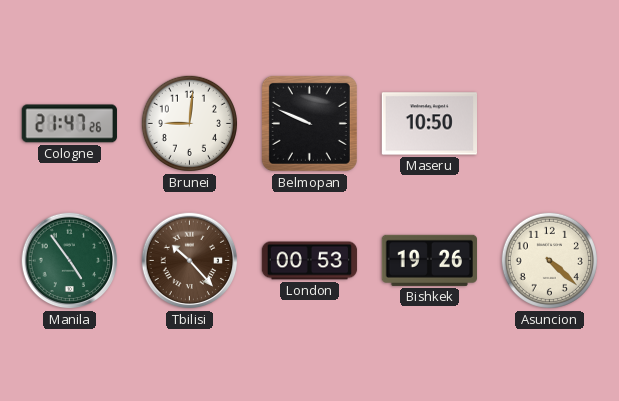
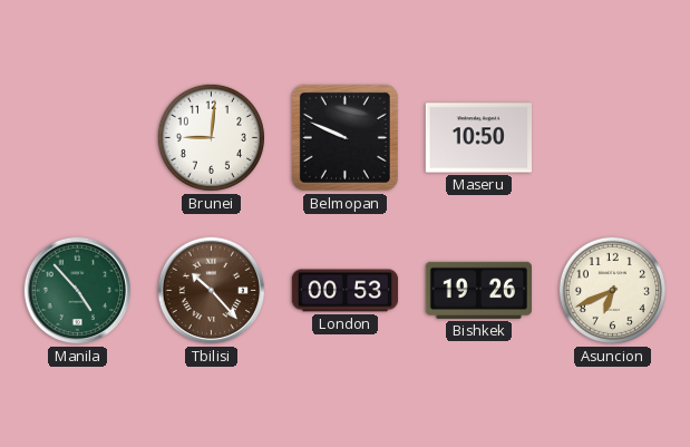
Cologne: 21:47 -> none
Manila: 4:54 -> 4:53
Asuncion: 4:22 -> 6:41
